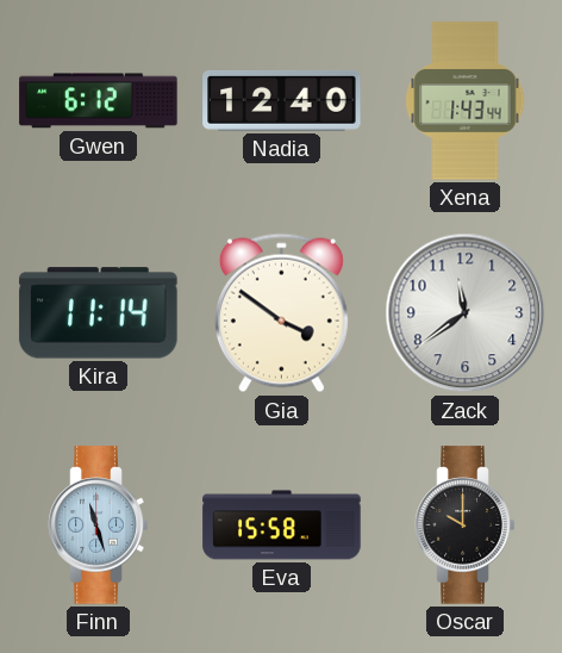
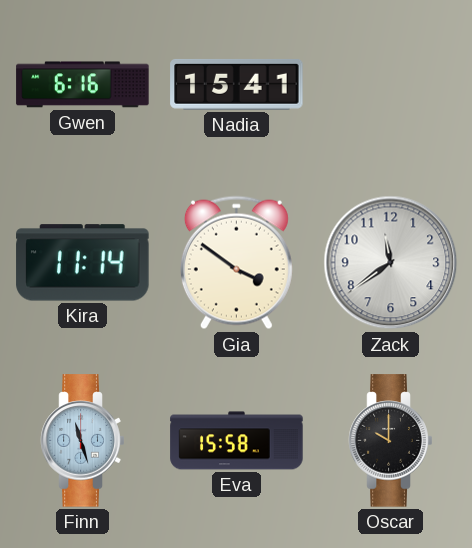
Gwen: 6:12 -> 6:16
Nadia: 12:40 -> 15:41
Xena: 1:43 -> none
